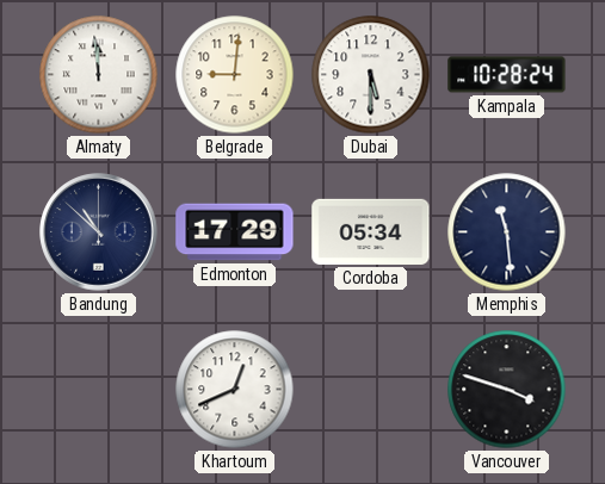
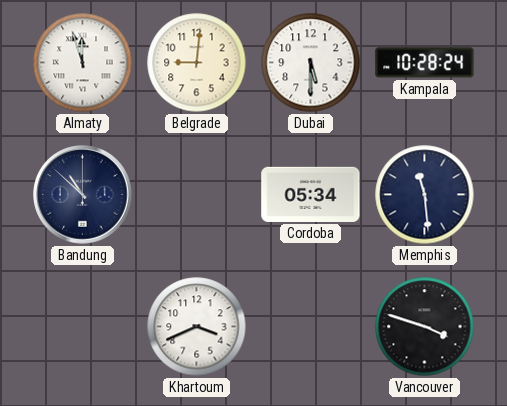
Almaty: 11:59 -> 11:57
Edmonton: 17:29 -> none
Khartoum: 12:41 -> 3:41
